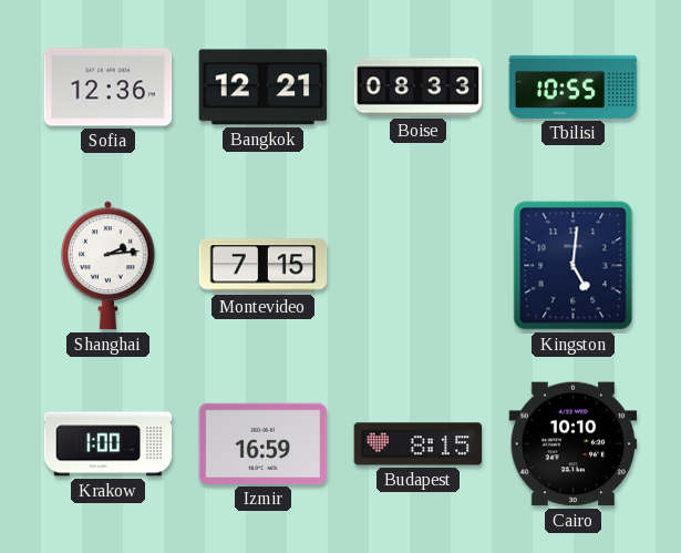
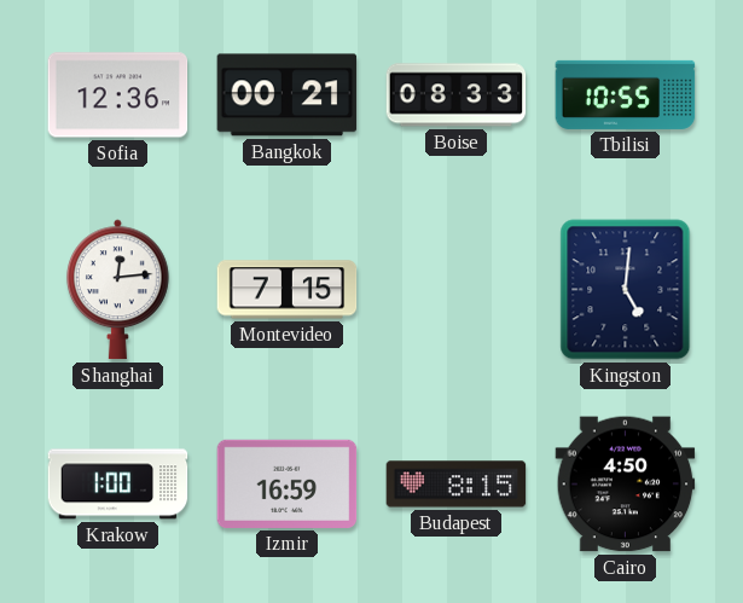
Bangkok: 12:21 -> 00:21
Shanghai: 2:14 -> 12:14
Cairo: 10:10 -> 4:50
